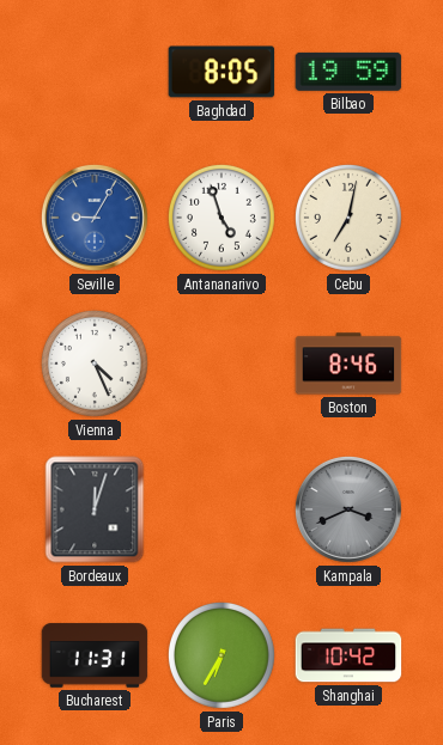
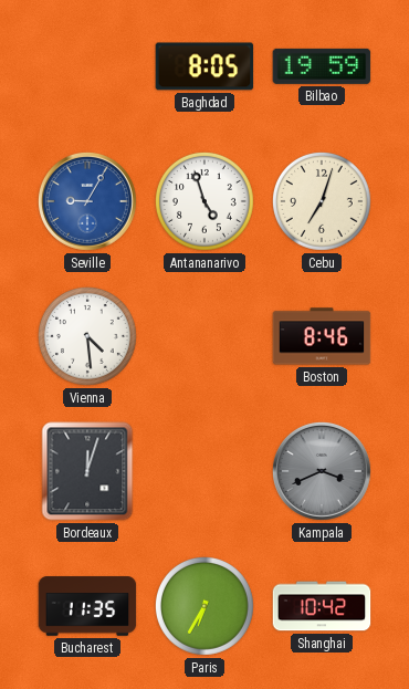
Cebu: 7:02 -> 7:03
Vienna: 4:26 -> 4:29
Bucharest: 11:31 -> 11:35
